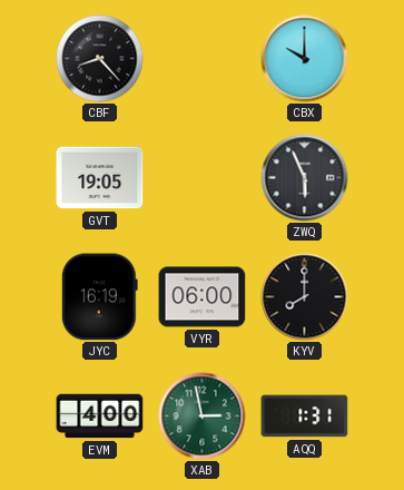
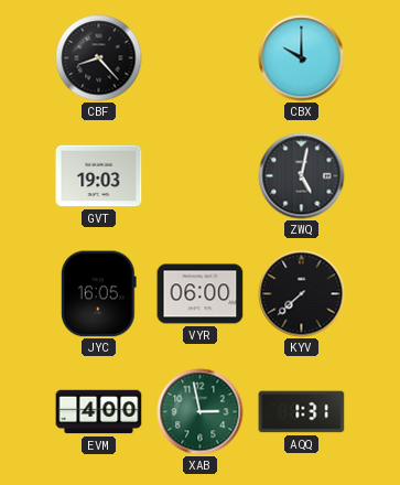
GVT: 19:05 -> 19:03
ZWQ: 5:56 -> 5:02
JYC: 16:19 -> 16:05
KYV: 8:00 -> 7:38
